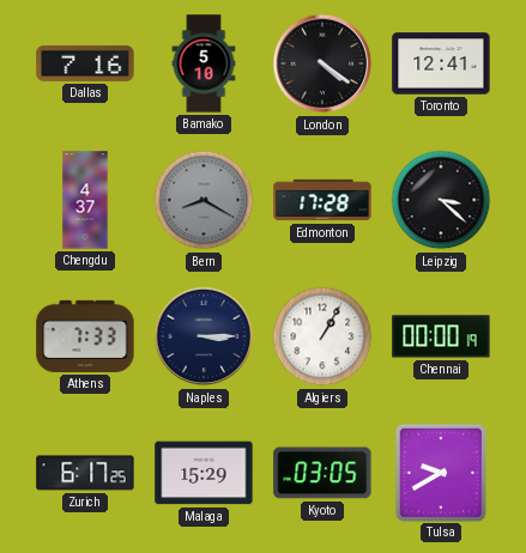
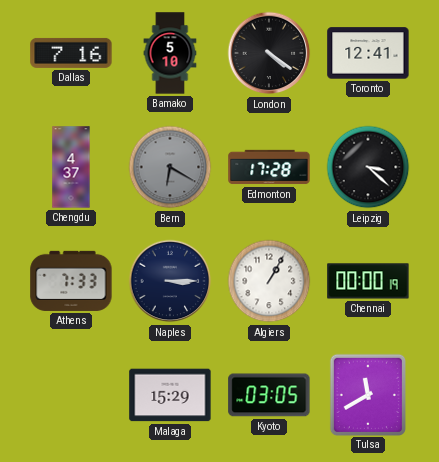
Bern: 8:20 -> 6:20
Zurich: 6:17 -> none
Tulsa: 9:40 -> 11:40
